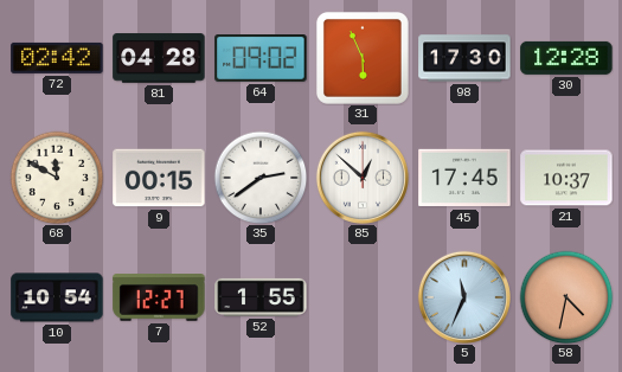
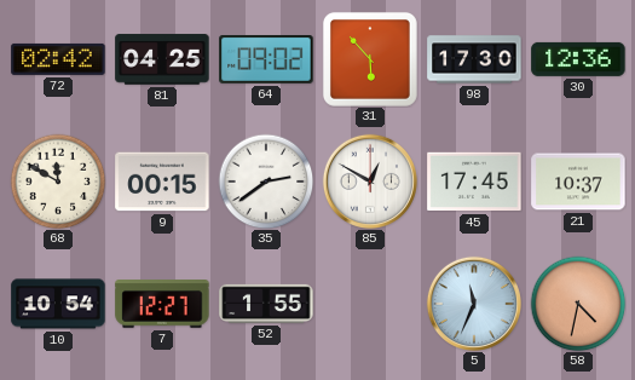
81: 04:28 -> 04:25
31: 5:56 -> 5:53
30: 12:28 -> 12:36
85: 12:52 -> 12:50
